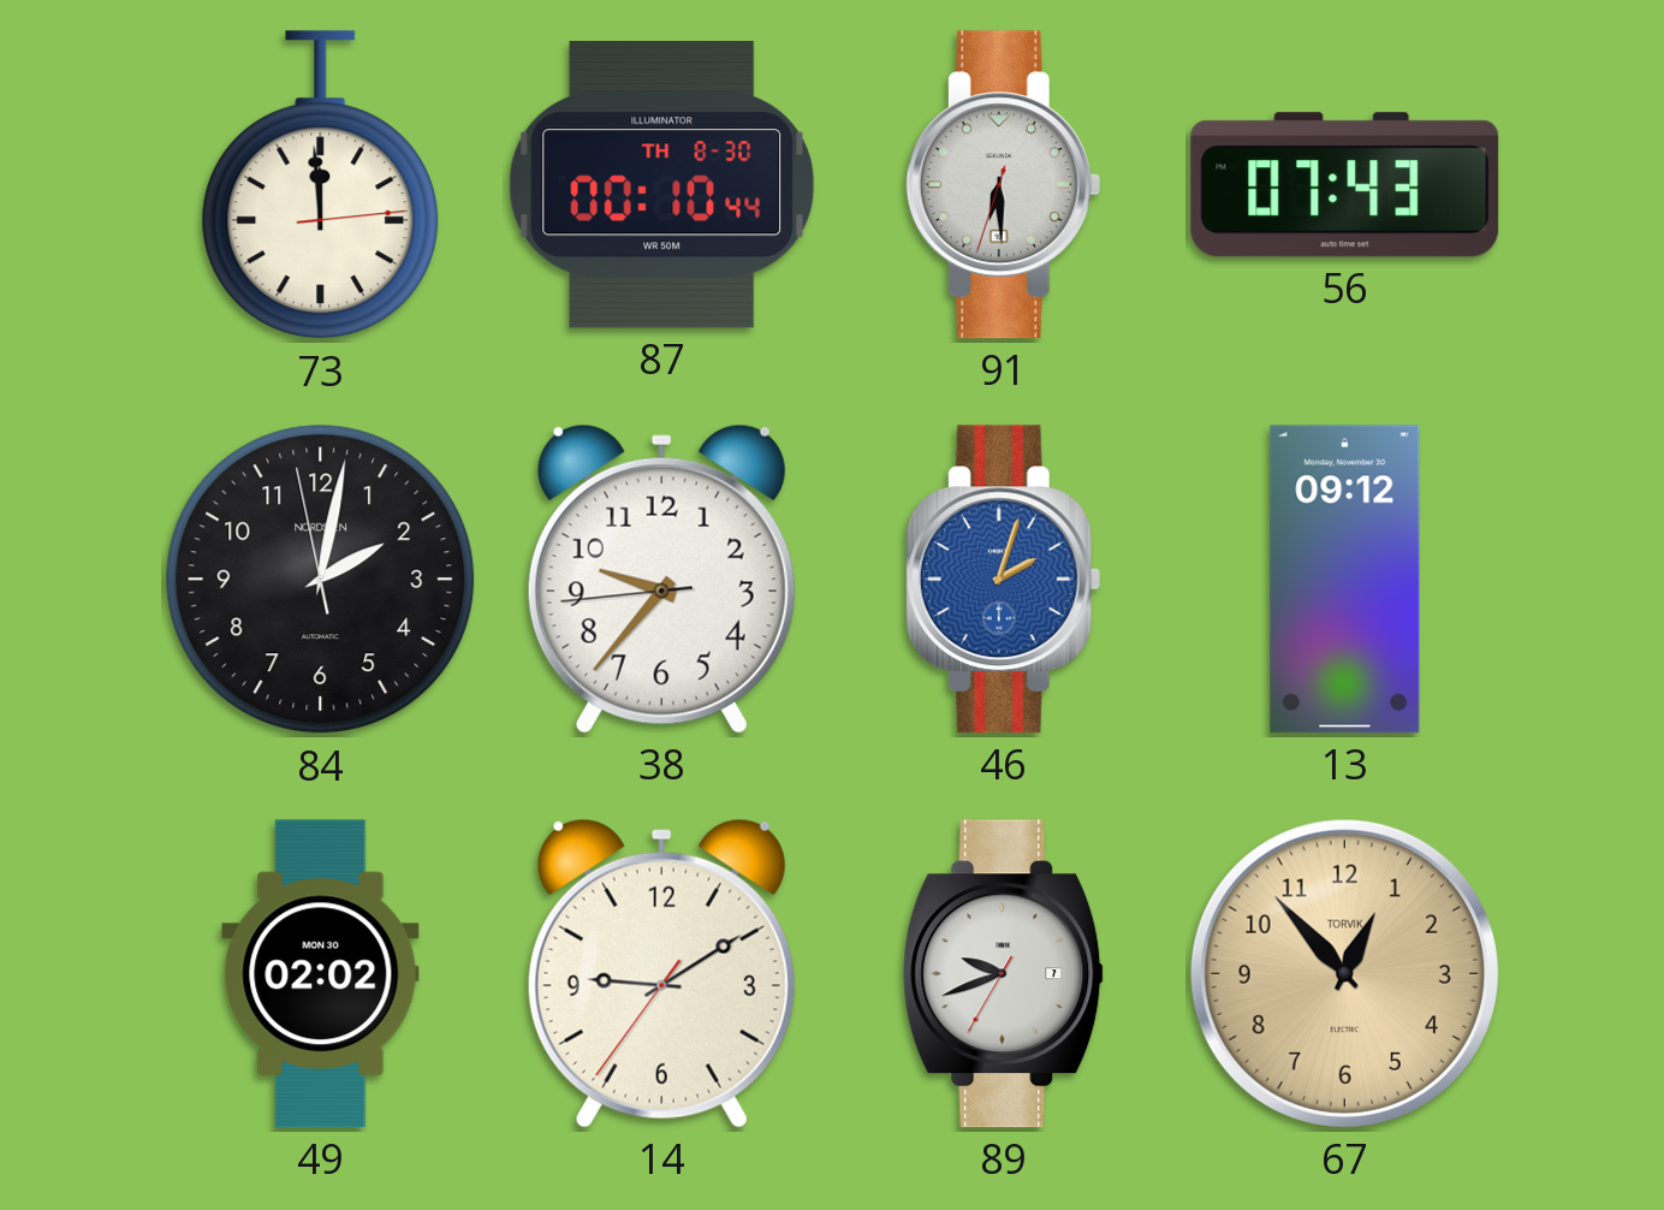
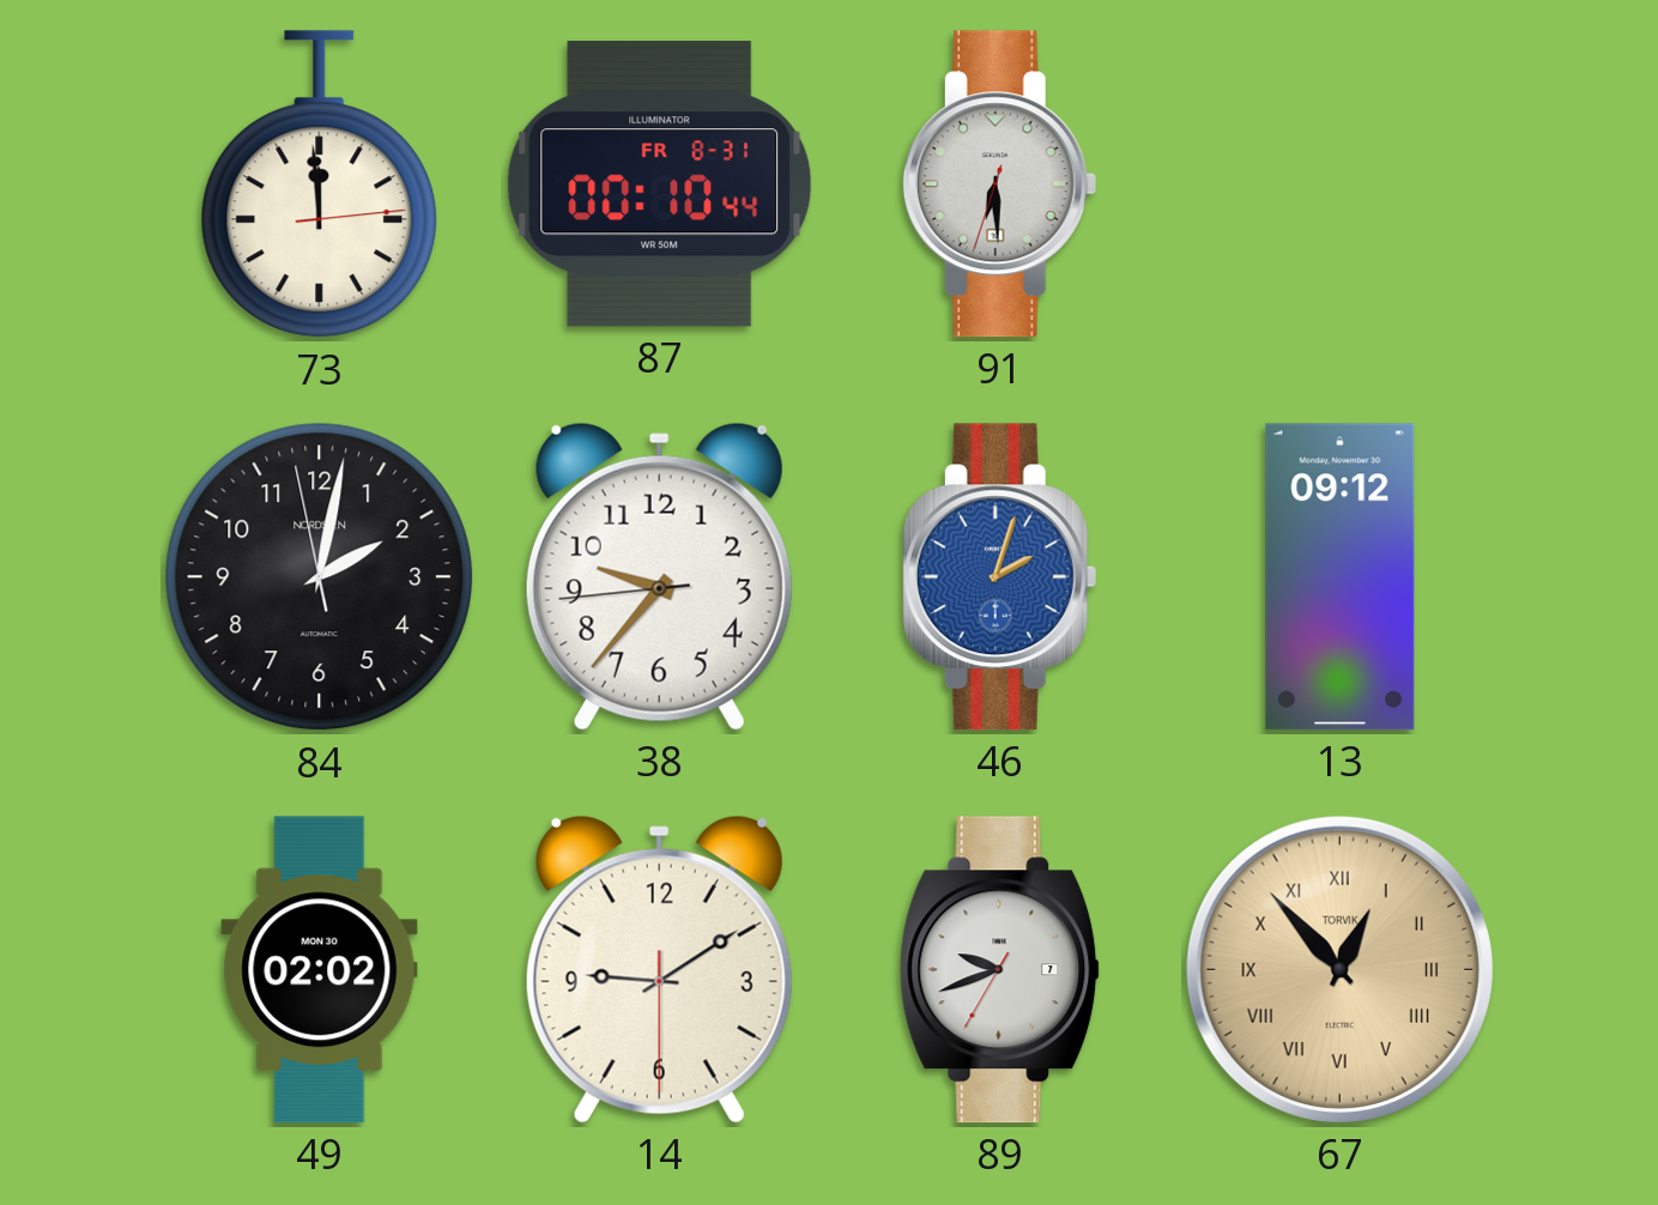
87 date: TH 8-30 -> FR 8-31
56: 07:43 -> none
14: 9:09:36 -> 9:09:30
67 numerals: Arabic -> Roman
